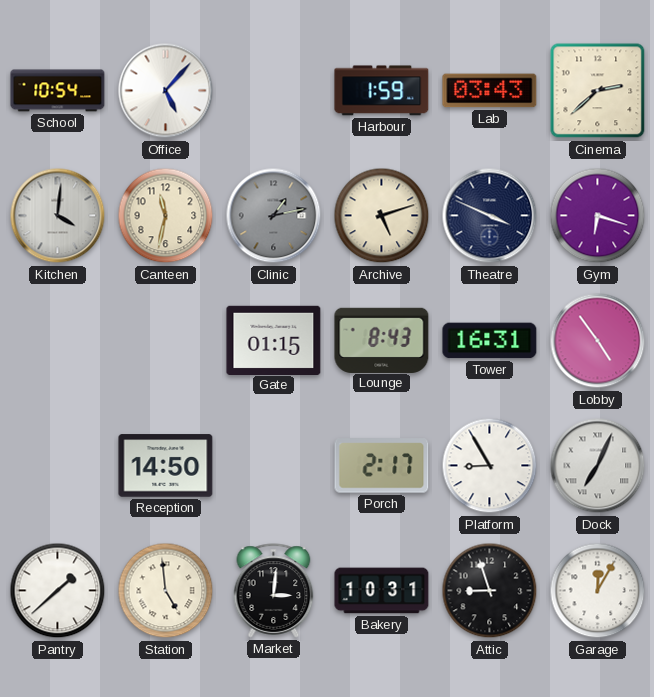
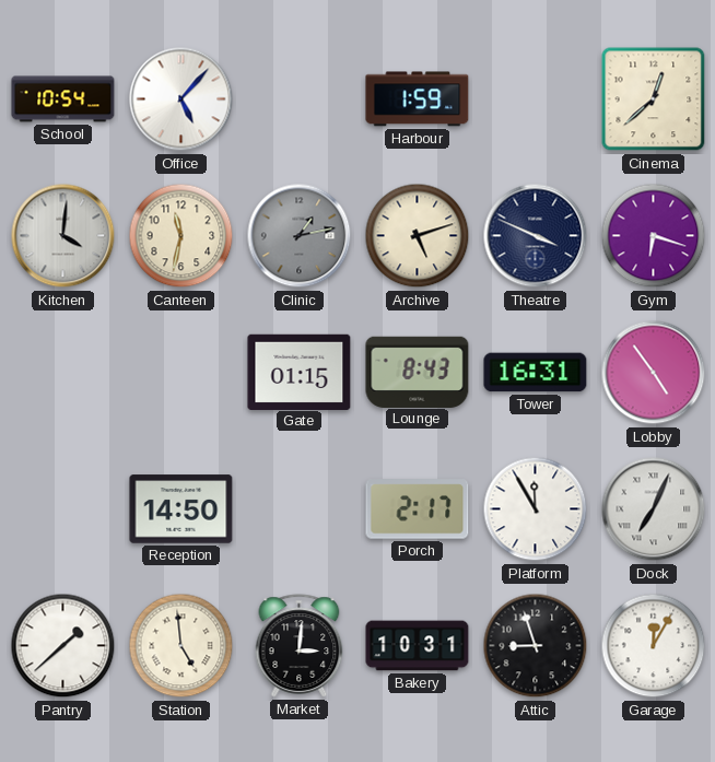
Lab: 03:43 -> none
Cinema: 2:38 -> 12:38
Platform: 8:55 -> 11:55
